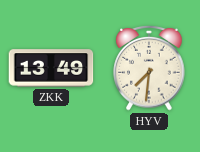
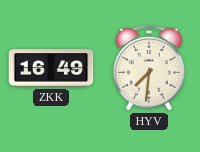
ZKK: 13:49 -> 16:49
